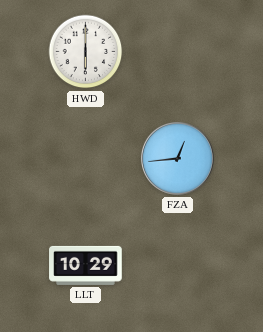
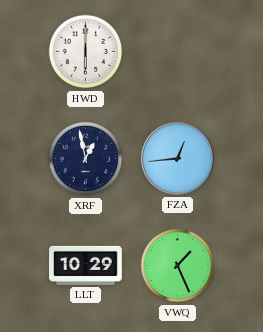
XRF: none -> 12:58
VWQ: none -> 1:26
